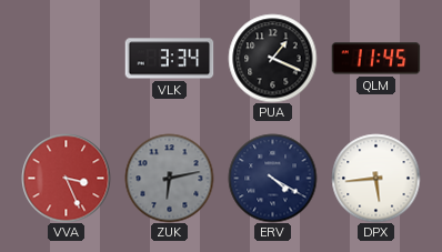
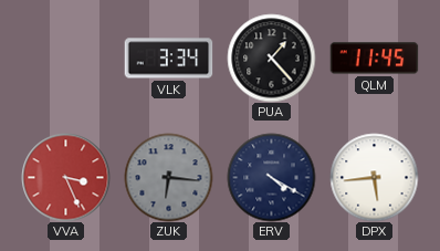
PUA: 1:19 -> 1:23
ZUK: 6:13 -> 6:16
